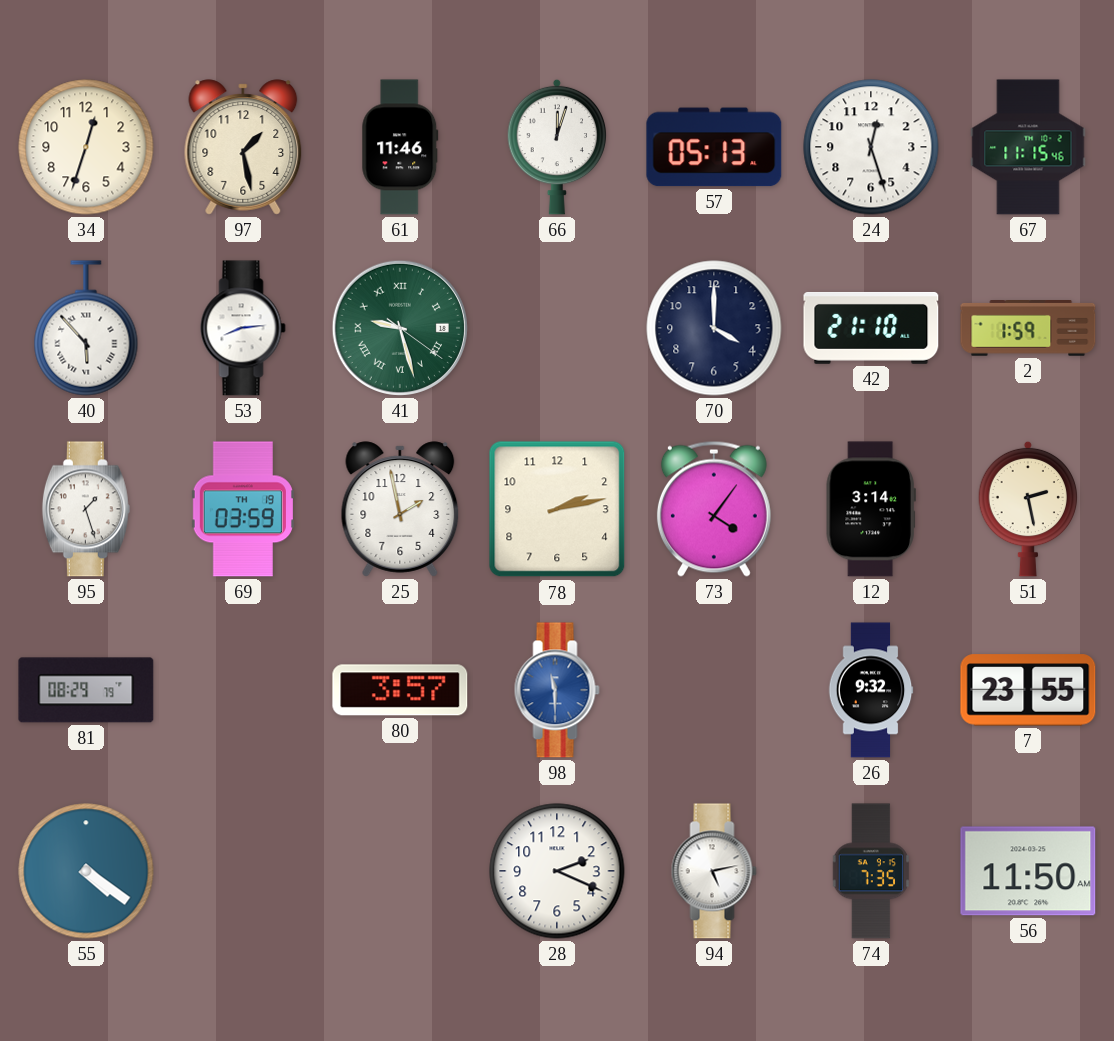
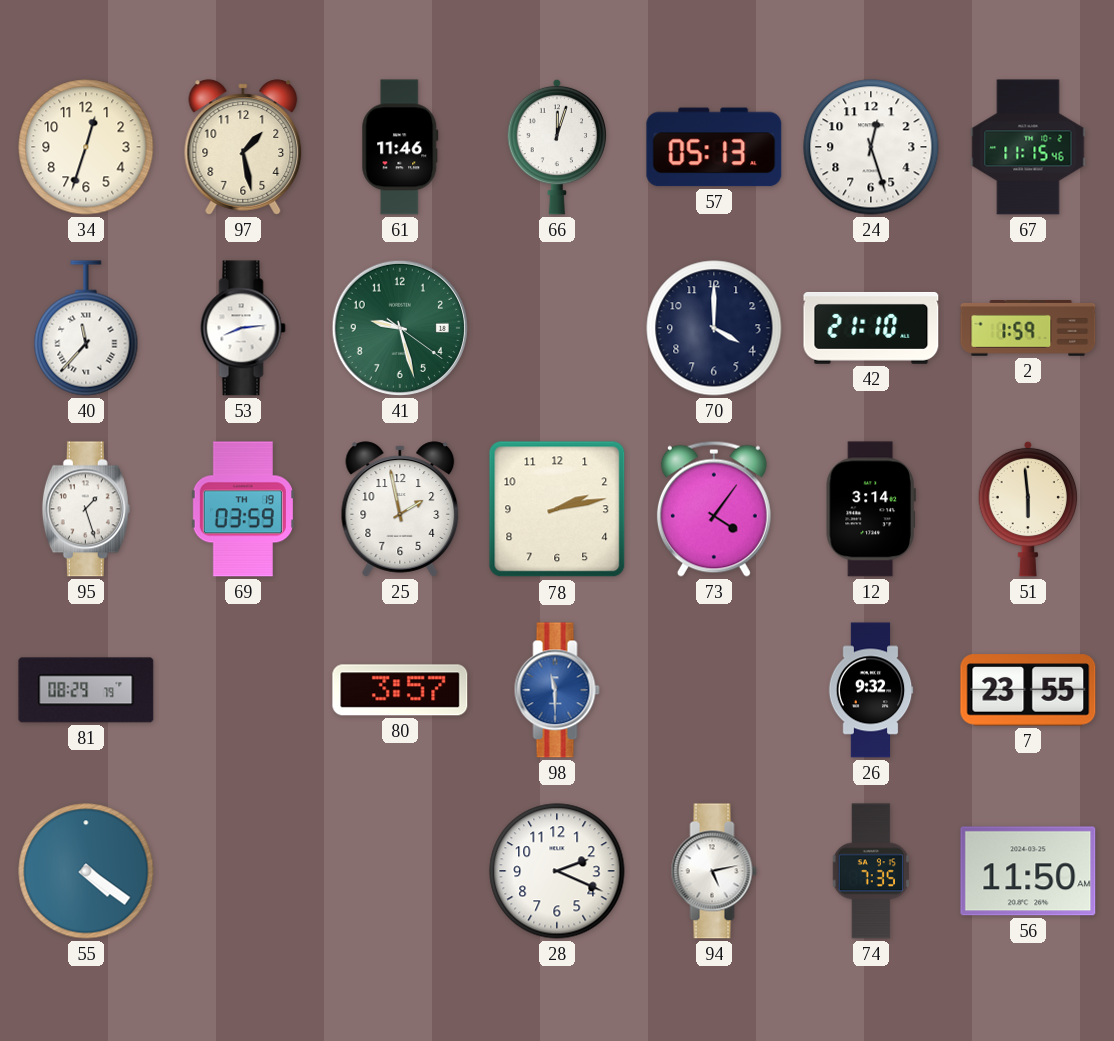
40: 5:53 -> 11:37
41 numerals: Roman -> Arabic
51: 2:28 -> 5:59
